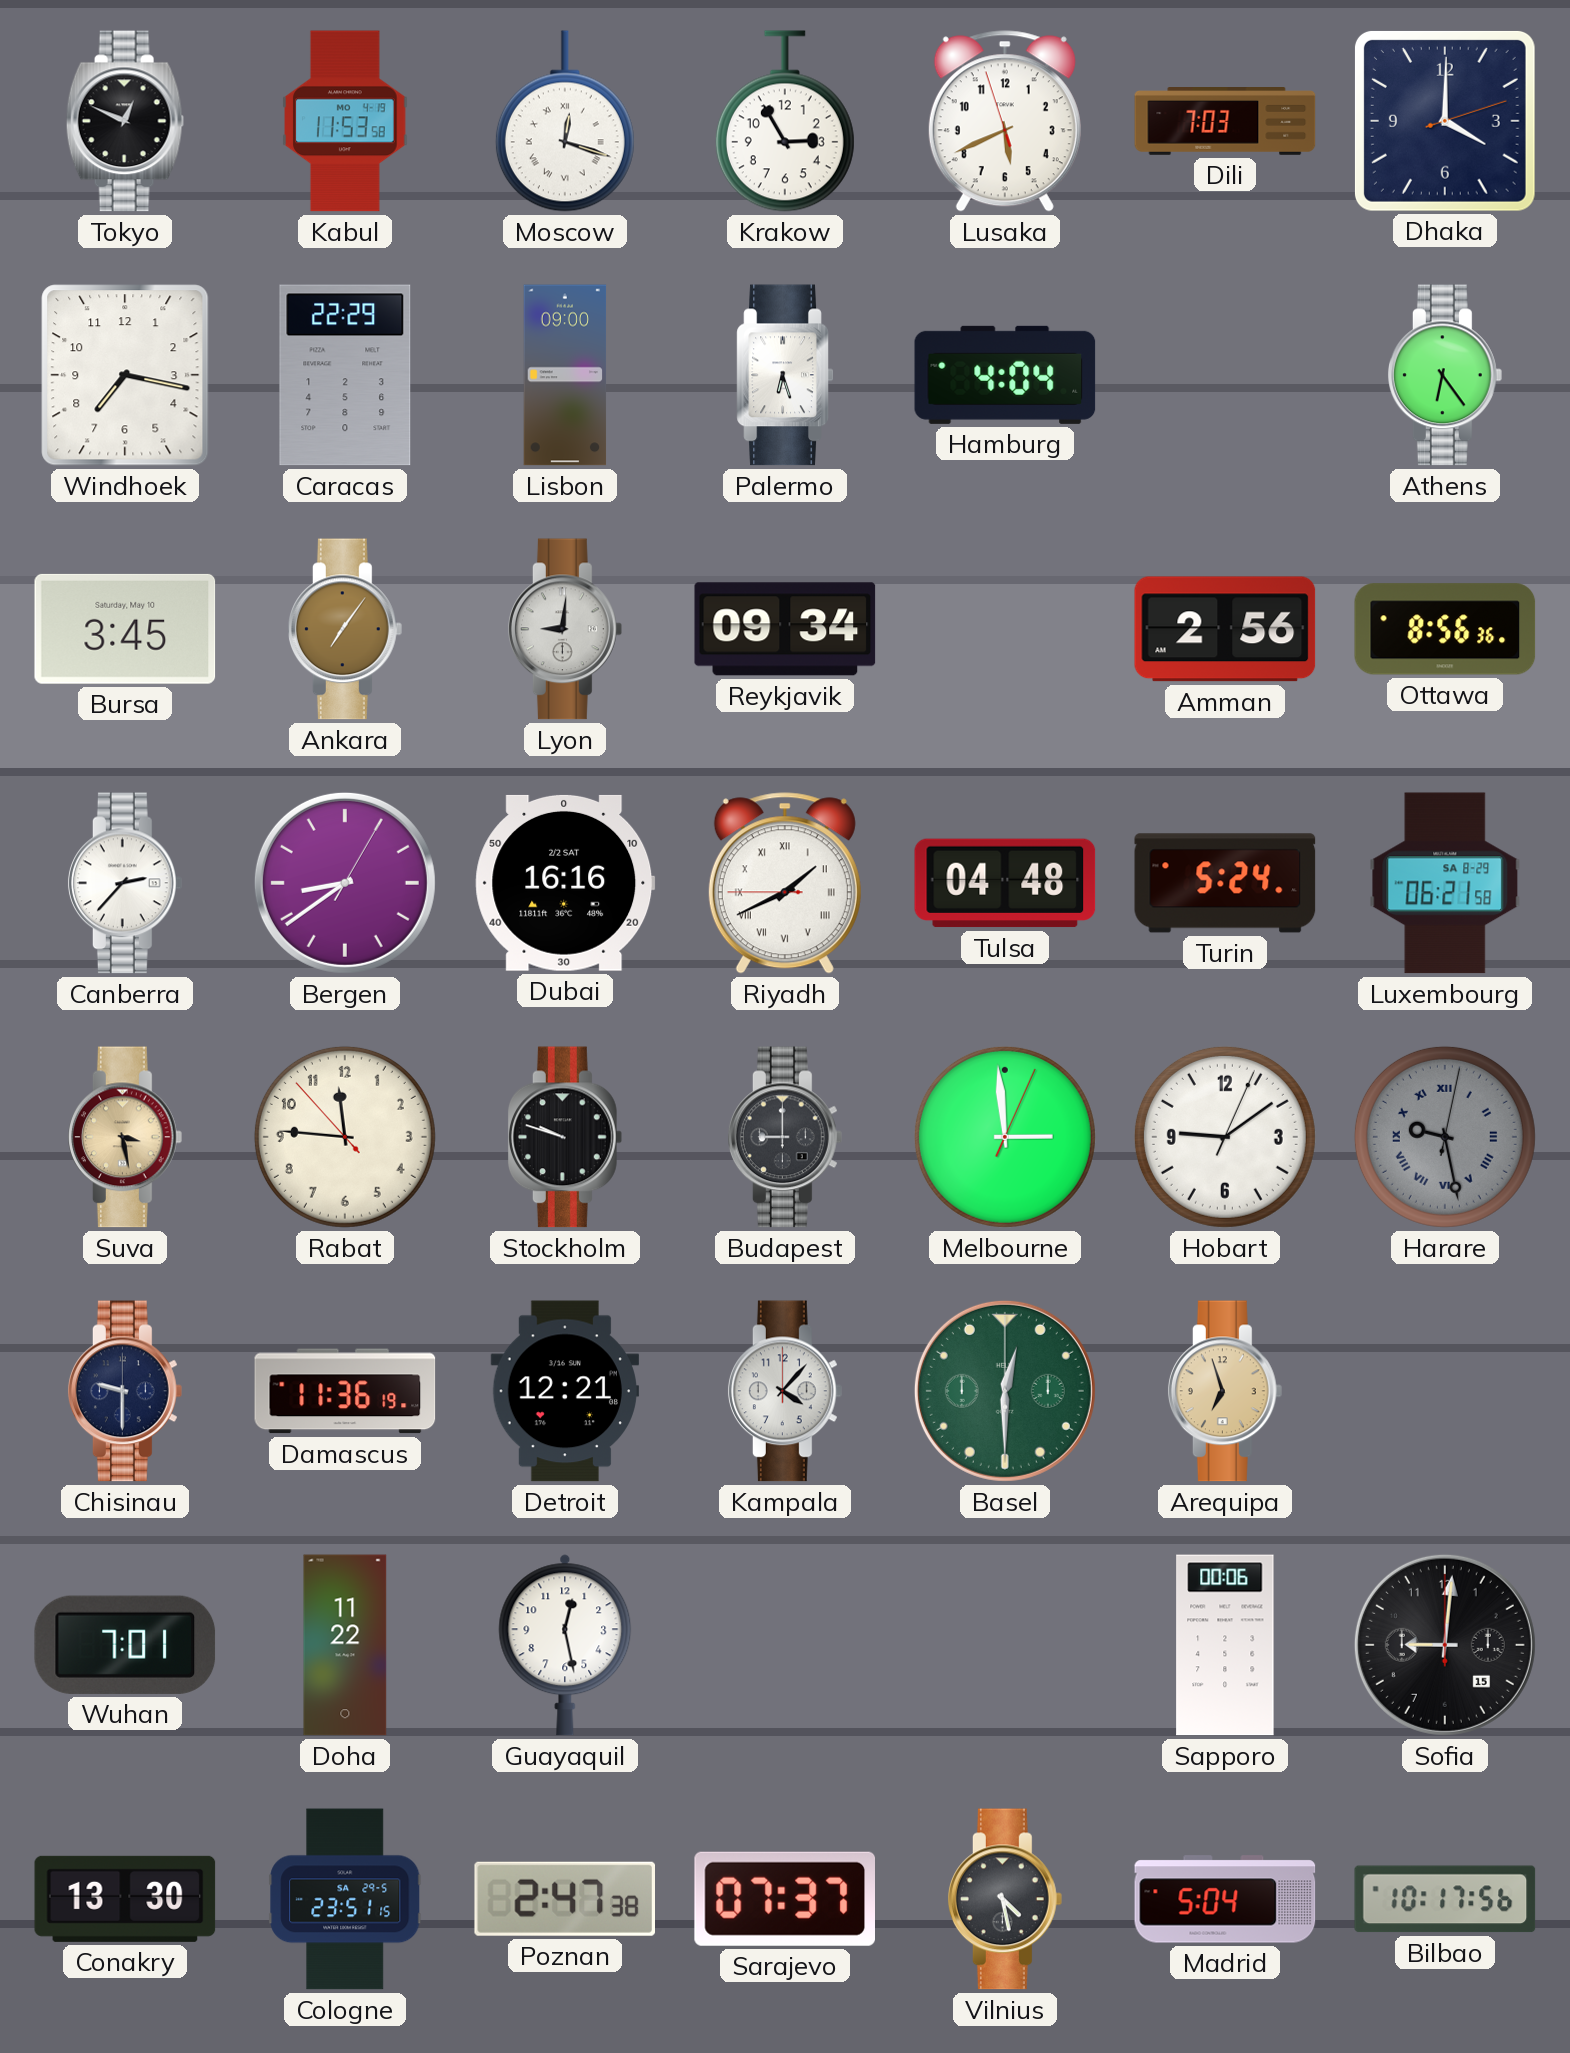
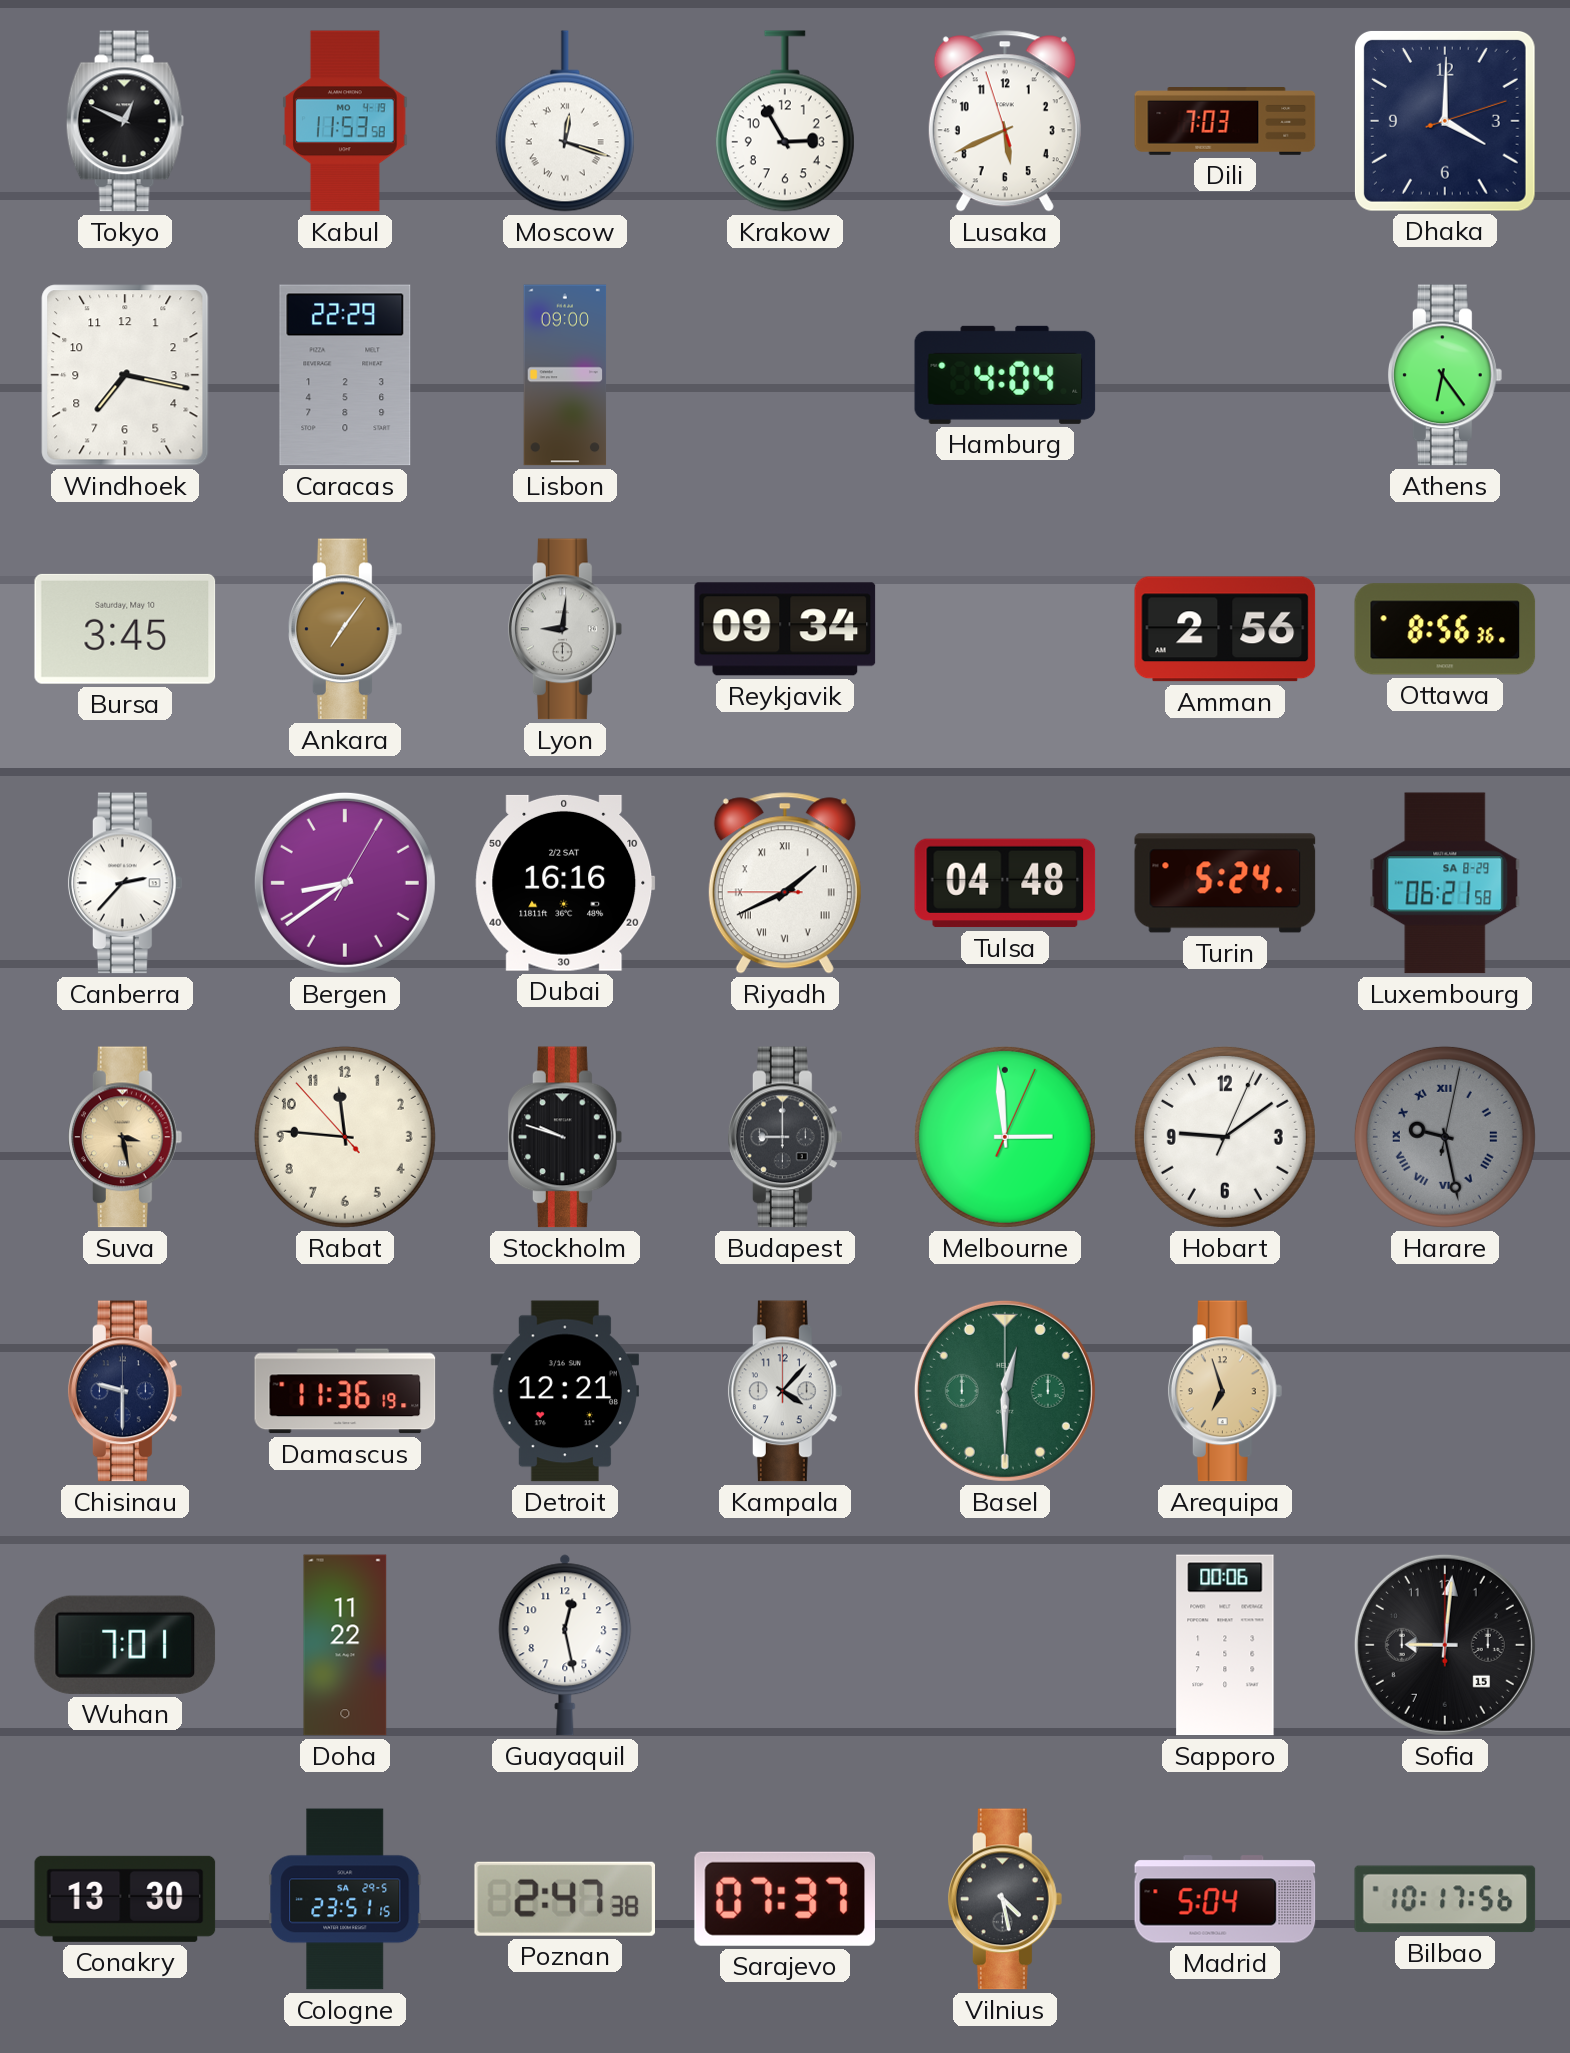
Palermo: 6:27 -> none
